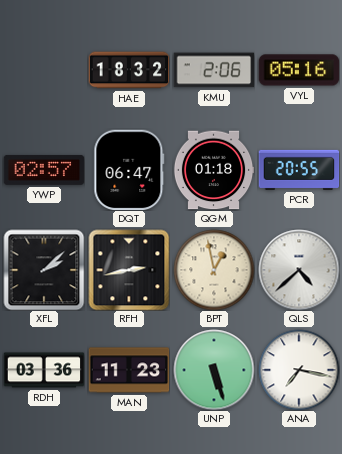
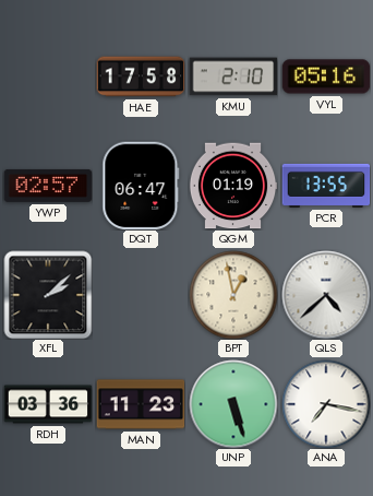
HAE: 18:32 -> 17:58
KMU: 2:06 -> 2:10
QGM: 01:18 -> 01:19
PCR: 20:55 -> 13:55
RFH: 2:43 -> none
